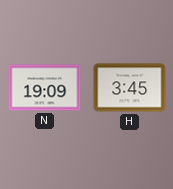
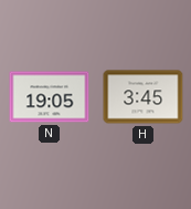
N: 19:09 -> 19:05
